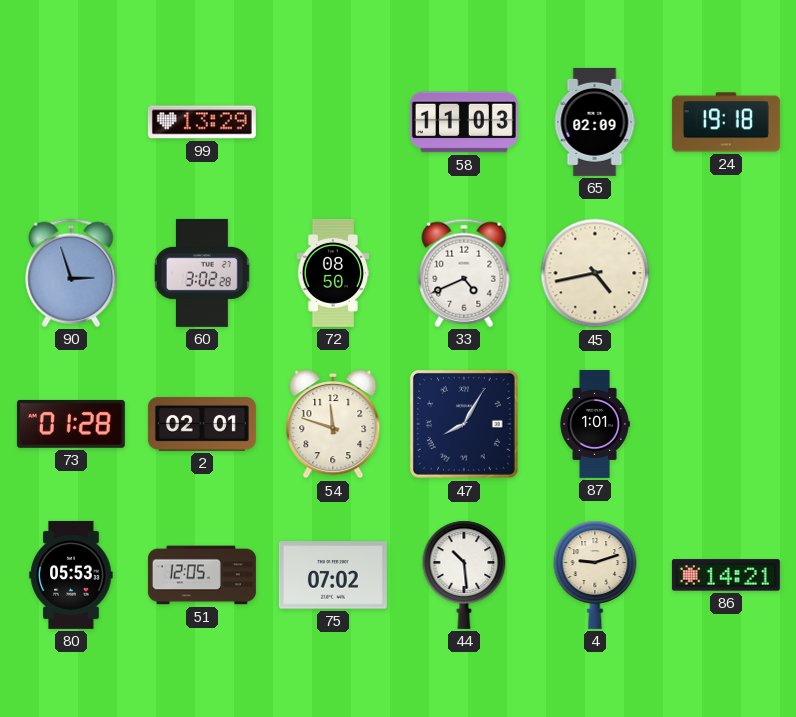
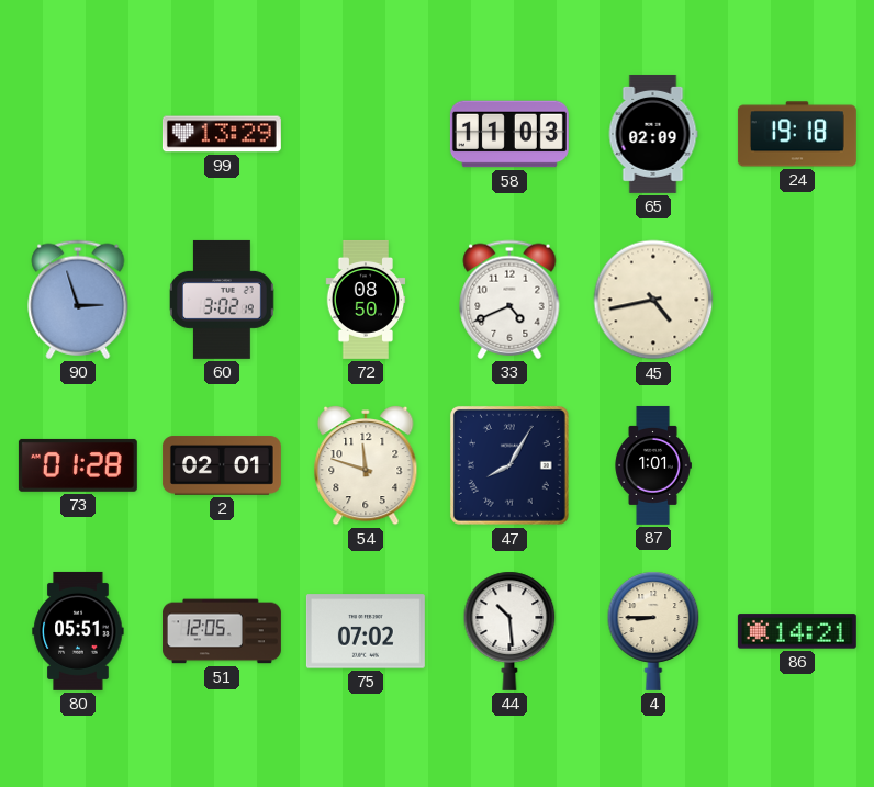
60: 3:02:28 -> 3:02:19
80: 05:53 -> 05:51
4: 9:12 -> 8:45
